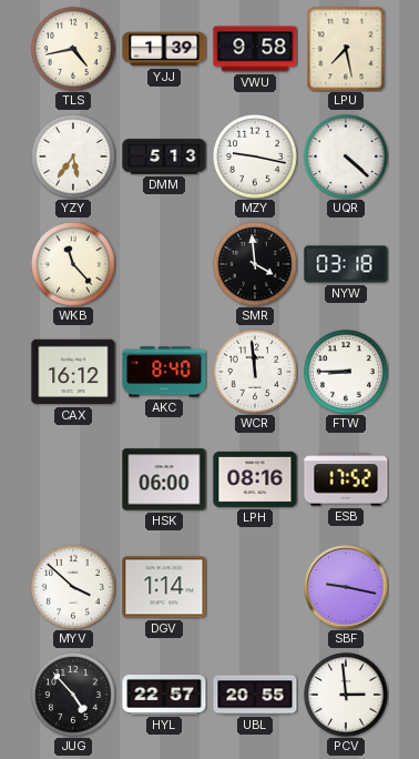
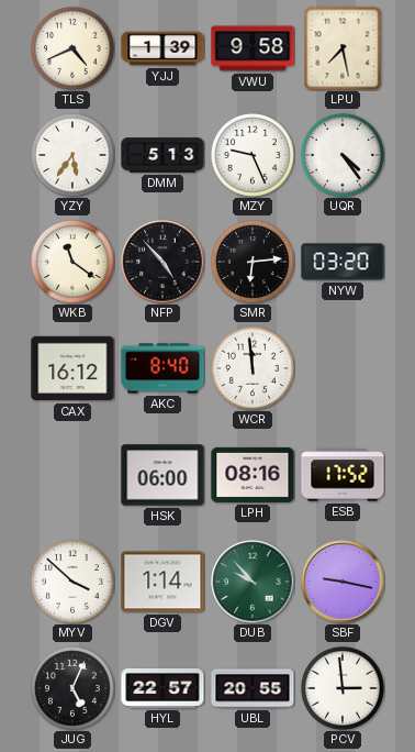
TLS: 4:43 -> 4:41
MZY: 9:17 -> 9:26
UQR: 4:22 -> 4:24
WKB: 11:23 -> 11:21
NFP: none -> 4:53
SMR: 3:59 -> 6:14
NYW: 03:18 -> 03:20
FTW: 8:45 -> none
DUB: none -> 9:53
JUG: 4:53 -> 5:04
